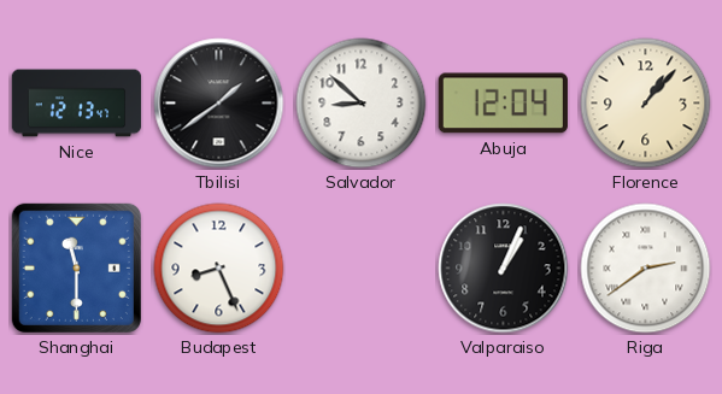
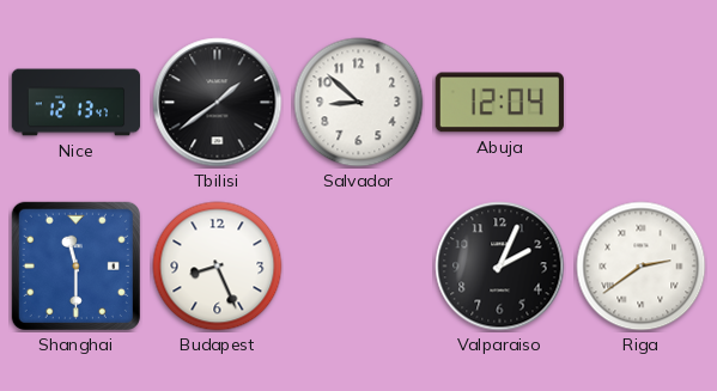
Florence: 1:07 -> none
Valparaiso: 1:04 -> 2:04
